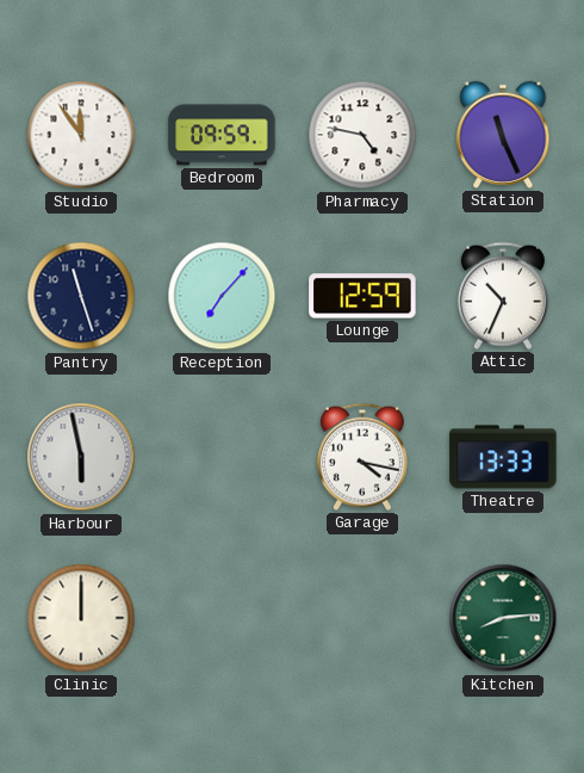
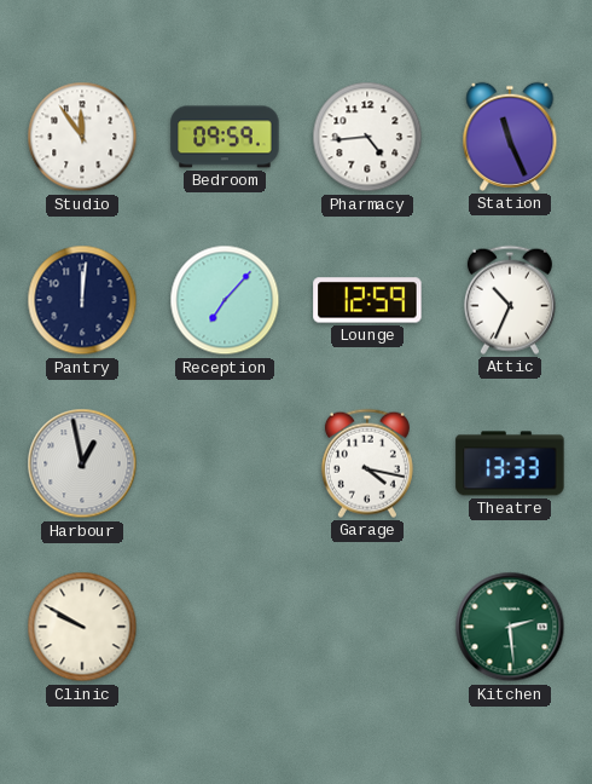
Pharmacy: 4:47 -> 4:44
Pantry: 11:27 -> 12:01
Harbour: 5:58 -> 12:58
Clinic: 12:00 -> 9:50
Kitchen: 8:14 -> 2:29
